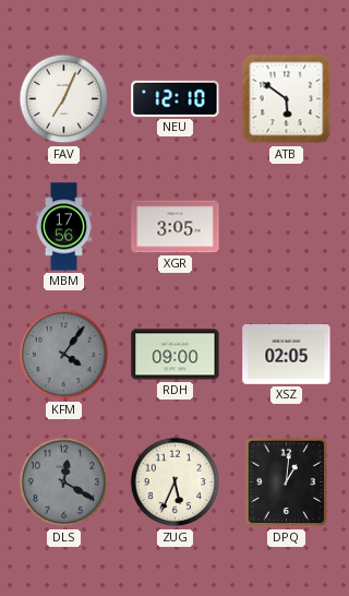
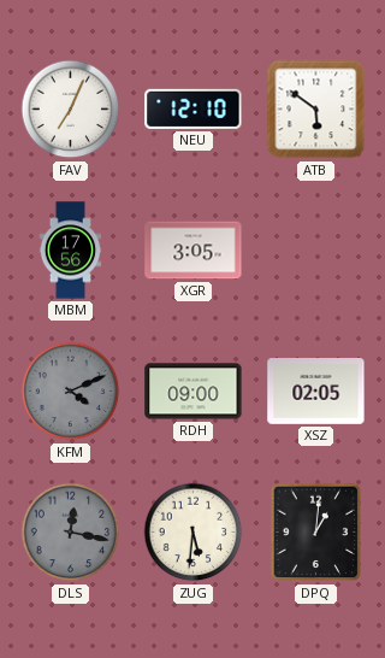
KFM: 4:06 -> 4:11
DLS: 12:20 -> 12:17
ZUG: 5:34 -> 5:31
